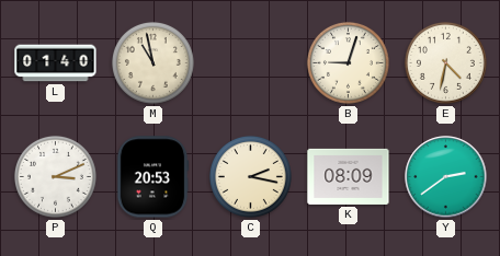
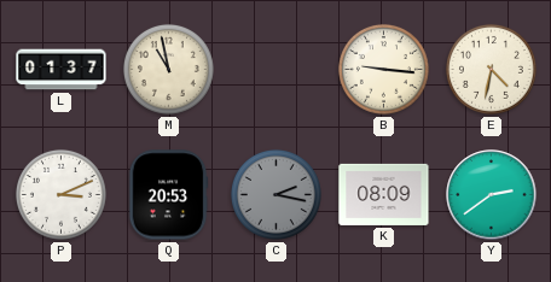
L: 01:40 -> 01:37
B: 9:03 -> 9:16
C dial: cream -> grey
